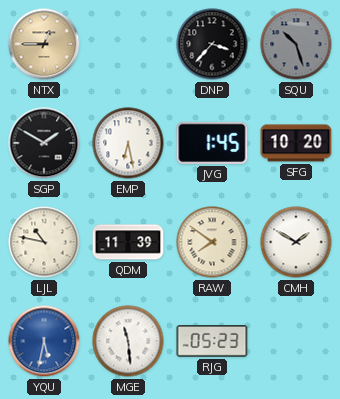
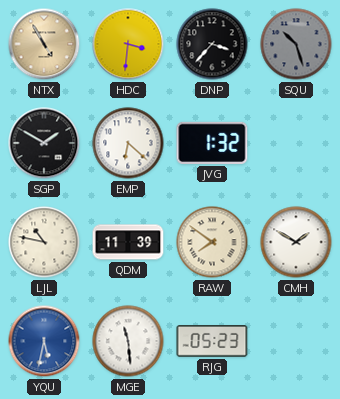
NTX: 12:45 -> 4:55
HDC: none -> 3:31
EMP: 6:28 -> 6:22
JVG: 1:45 -> 1:32
SFG: 10:20 -> none
